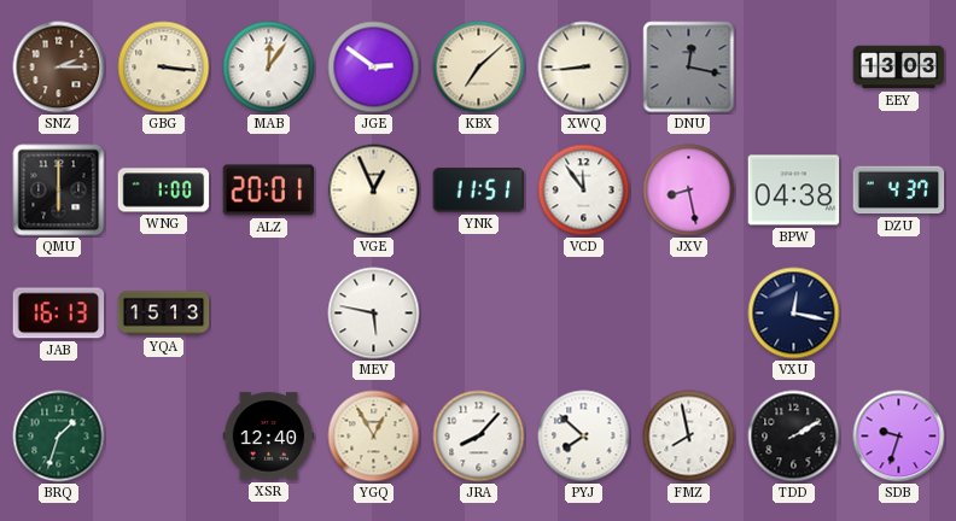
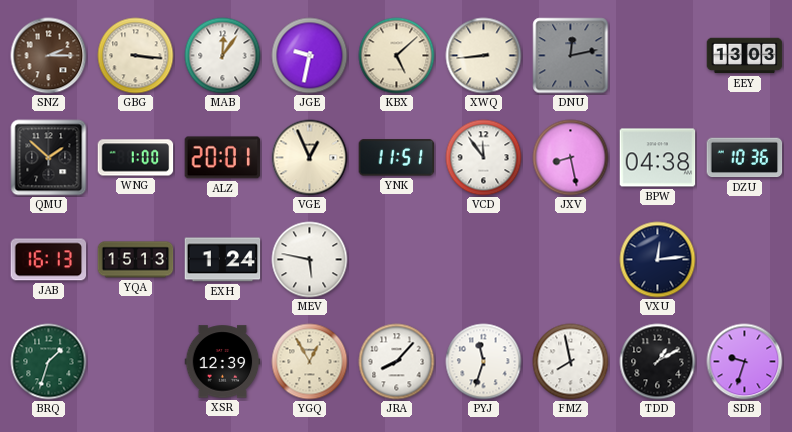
JGE: 2:51 -> 9:32
KBX: 7:08 -> 5:08
DNU: 12:17 -> 12:13
QMU: 6:00 -> 1:52
DZU: 4:37 -> 10:36
EXH: none -> 1:24
VXU: 12:17 -> 12:14
XSR: 12:40 -> 12:39
PYJ: 7:52 -> 11:33
TDD: 2:10 -> 1:10
